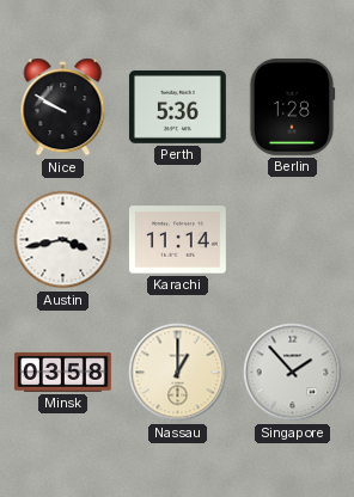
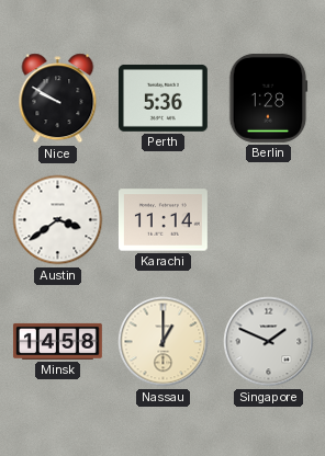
Austin: 3:43 -> 3:39
Minsk: 03:58 -> 14:58
Singapore: 1:53 -> 1:49
